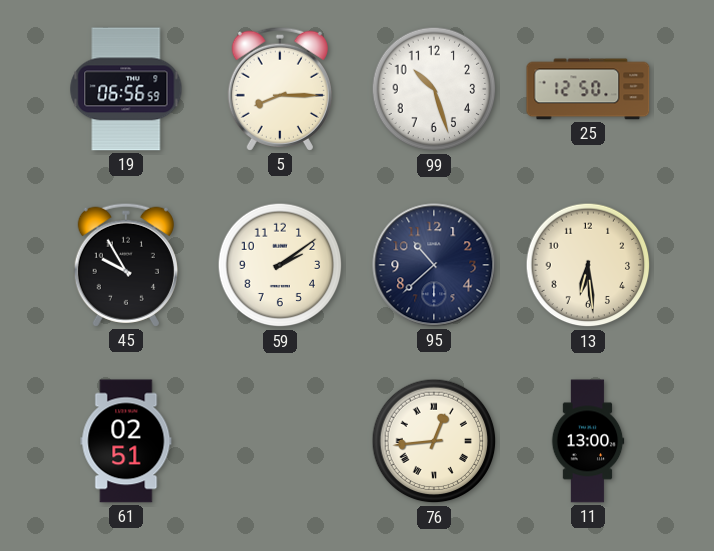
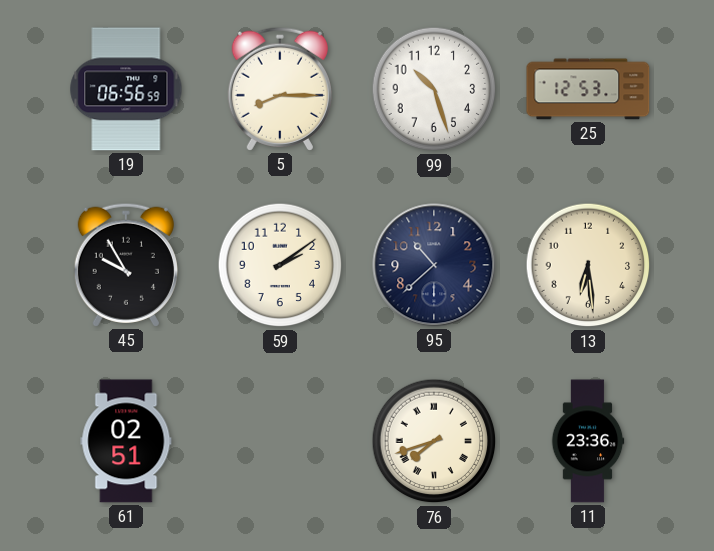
25: 12:50 -> 12:53
76: 12:44 -> 7:42
11: 13:00 -> 23:36
